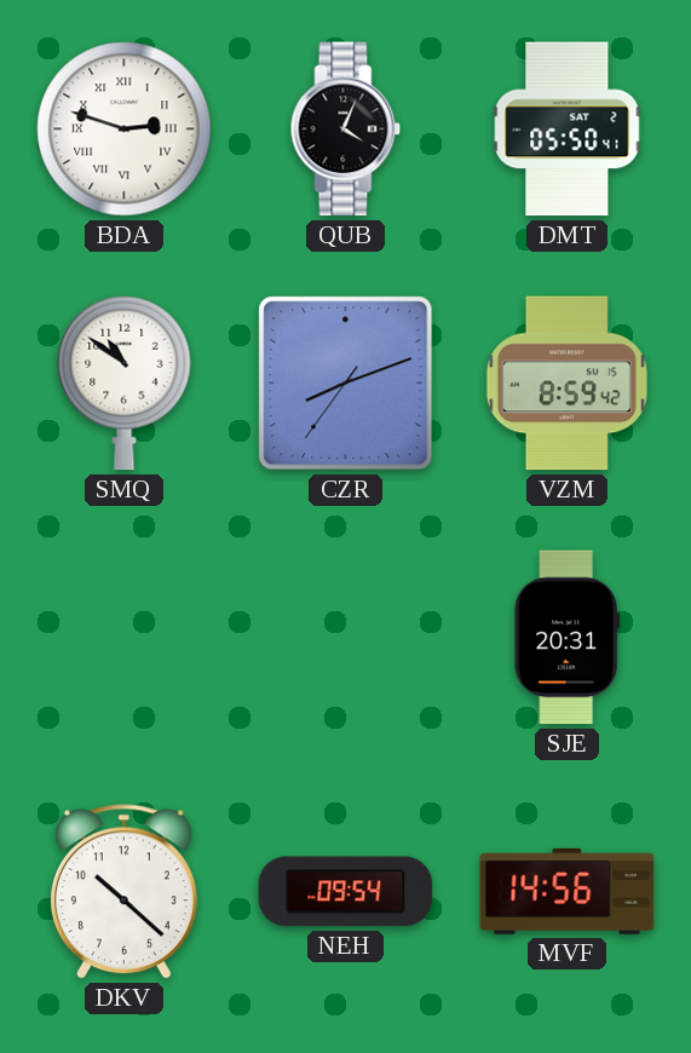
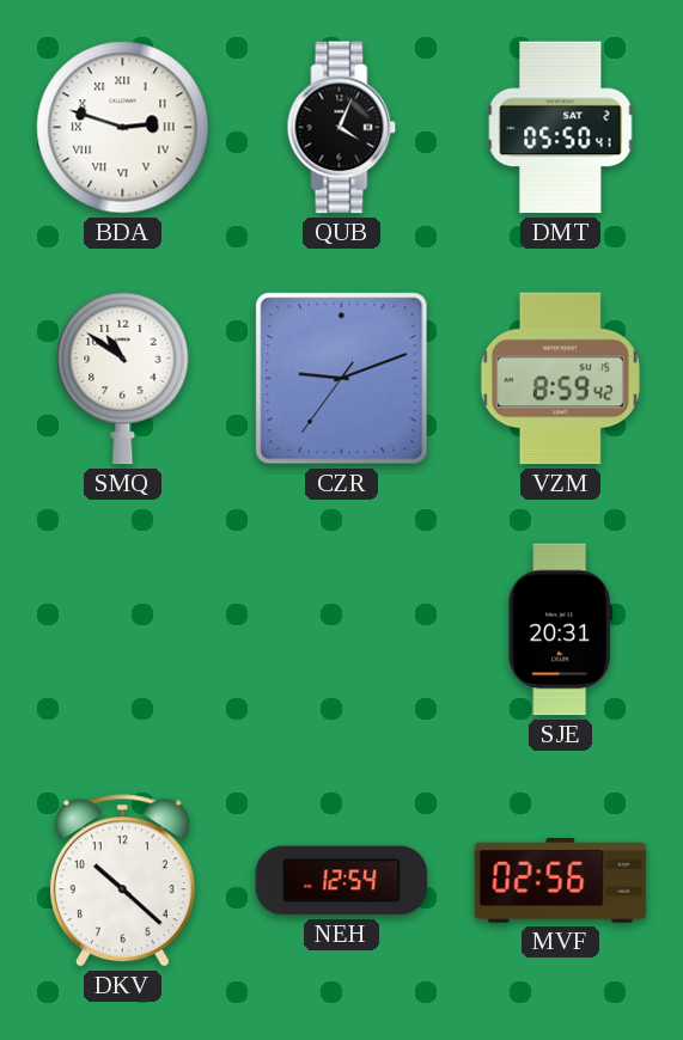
CZR: 8:11 -> 9:11
NEH: 09:54 -> 12:54
MVF: 14:56 -> 02:56
